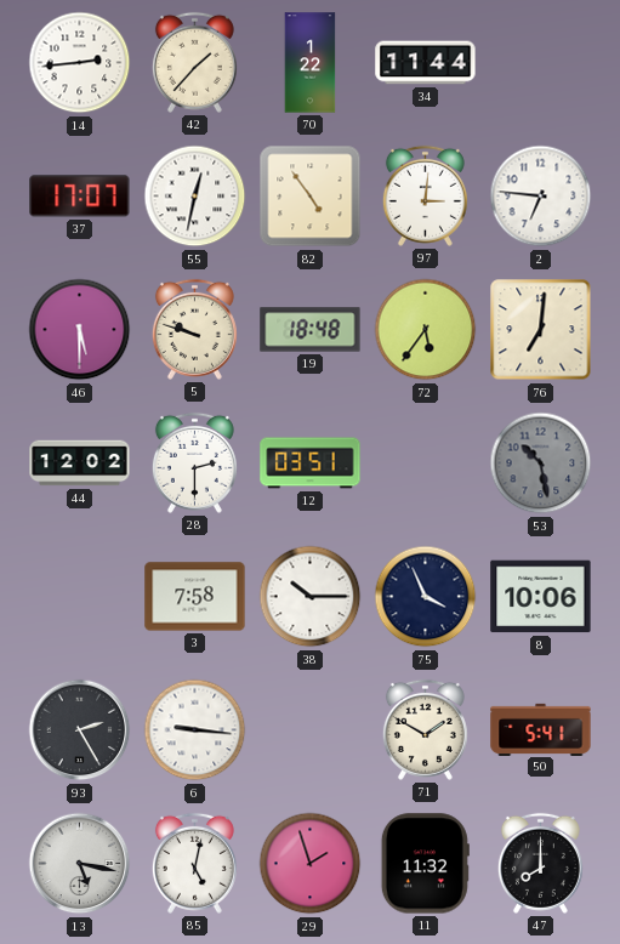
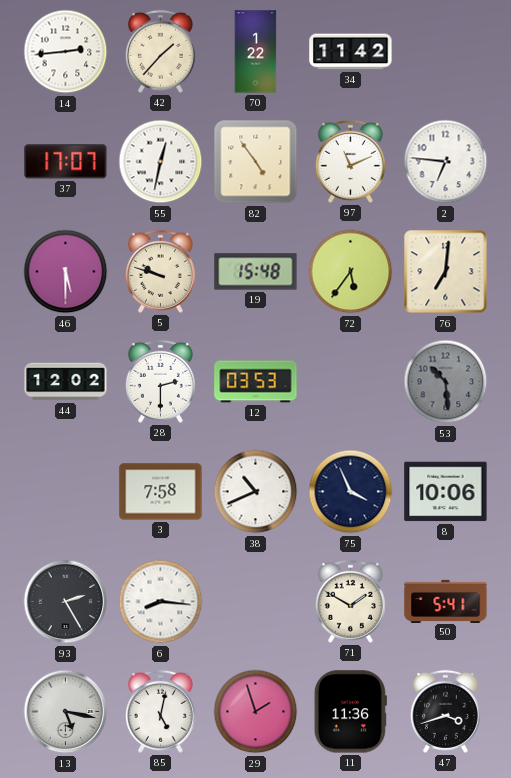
34: 11:44 -> 11:42
97: 3:01 -> 11:11
19: 18:48 -> 15:48
12: 03:51 -> 03:53
53: 10:28 -> 10:29
38: 10:15 -> 10:41
6: 9:16 -> 8:16
11: 11:32 -> 11:36
47: 8:00 -> 3:42
